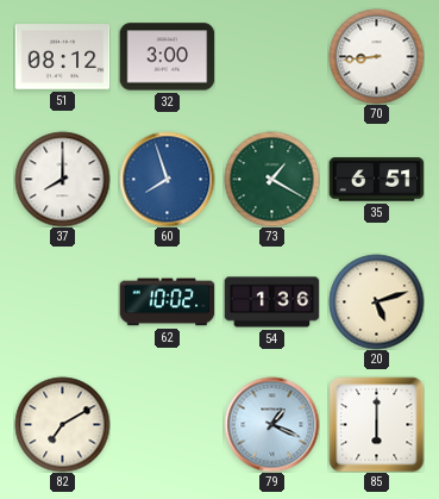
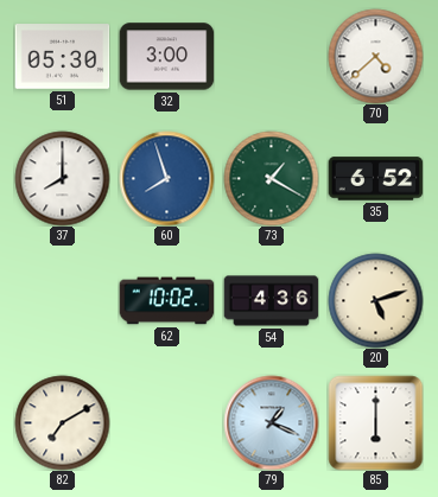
51: 08:12 -> 05:30
70: 8:44 -> 4:38
35: 6:51 -> 6:52
54: 1:36 -> 4:36
